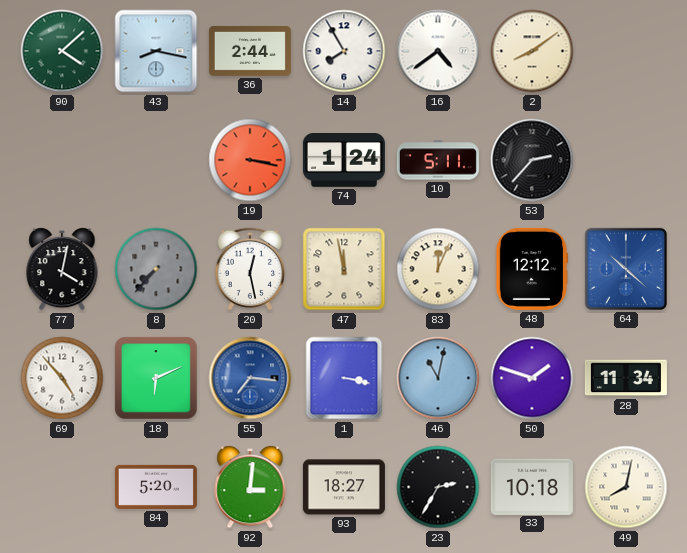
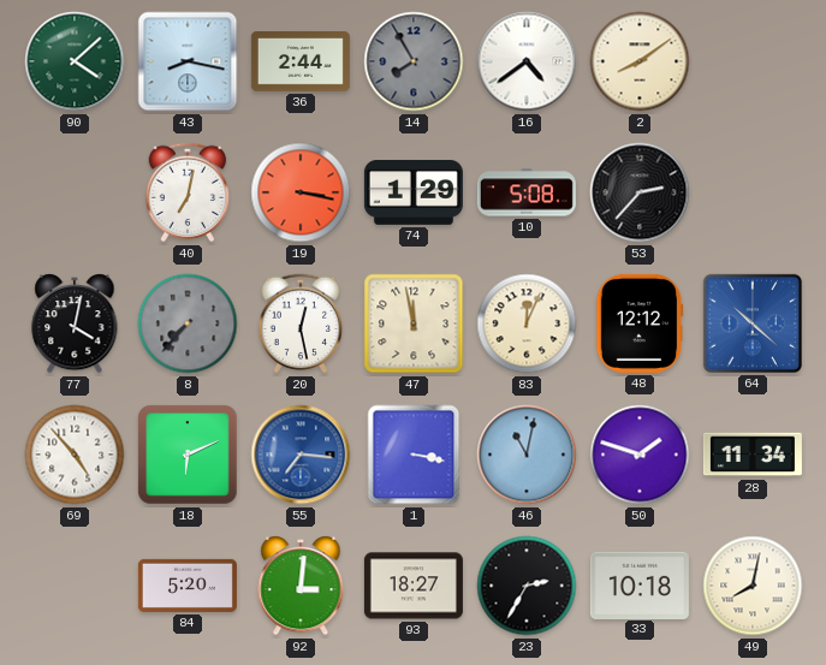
14 dial: white -> grey
40: none -> 7:02
74: 1:24 -> 1:29
10: 5:11 -> 5:08
